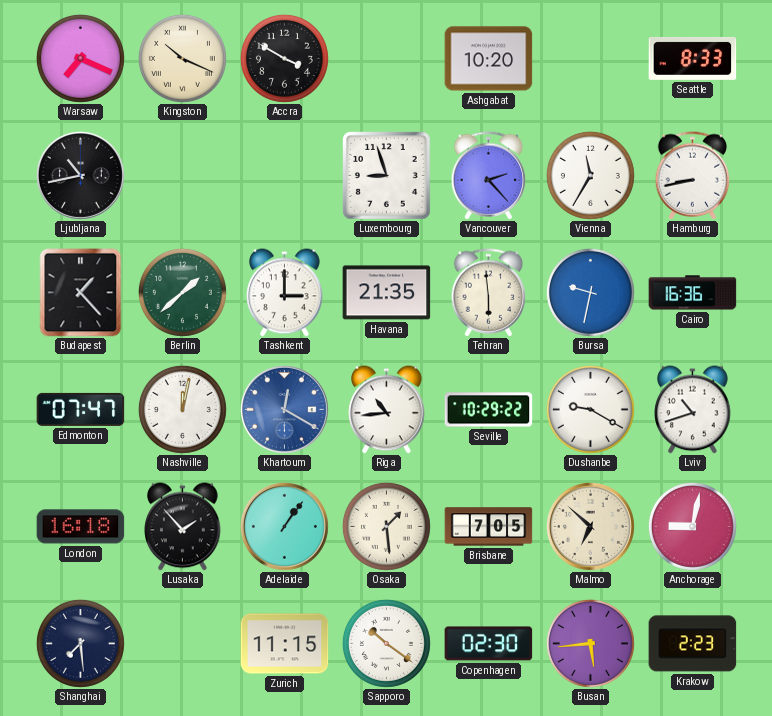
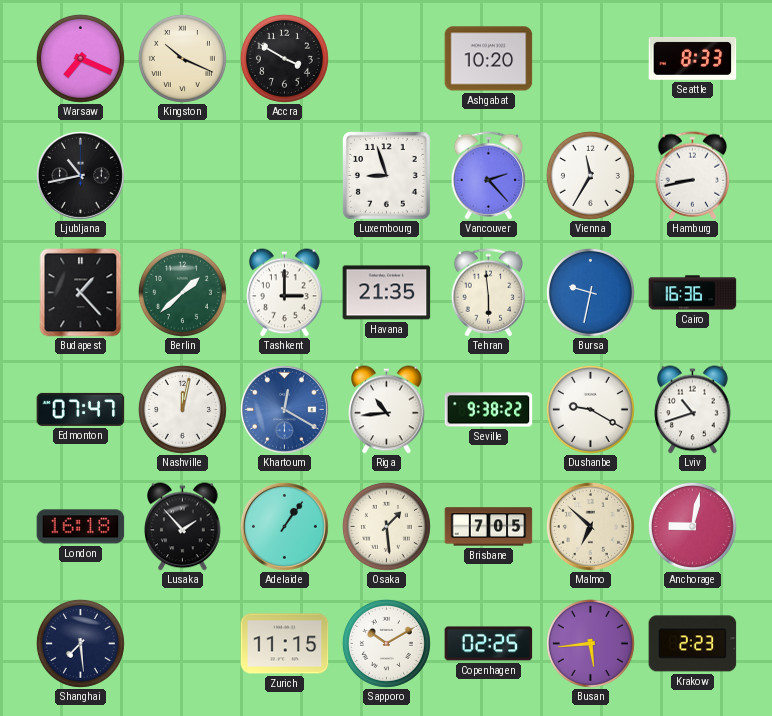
Seville: 10:29 -> 9:38
Sapporo: 10:21 -> 10:10
Copenhagen: 02:30 -> 02:25
